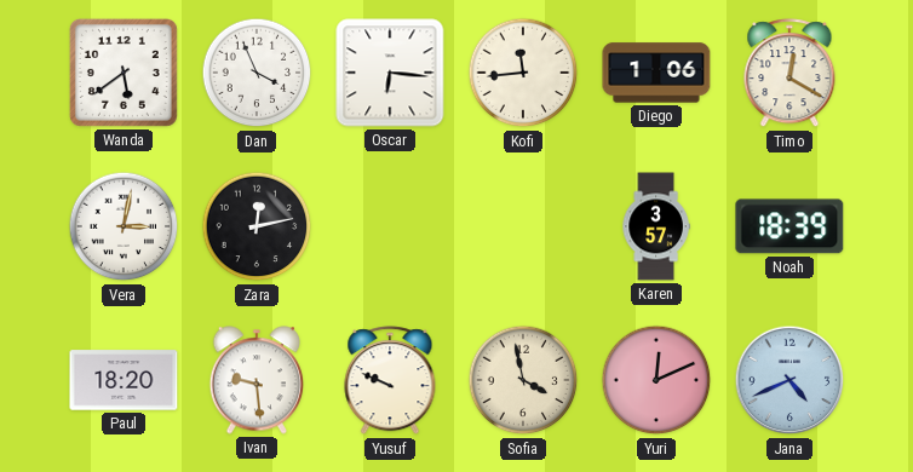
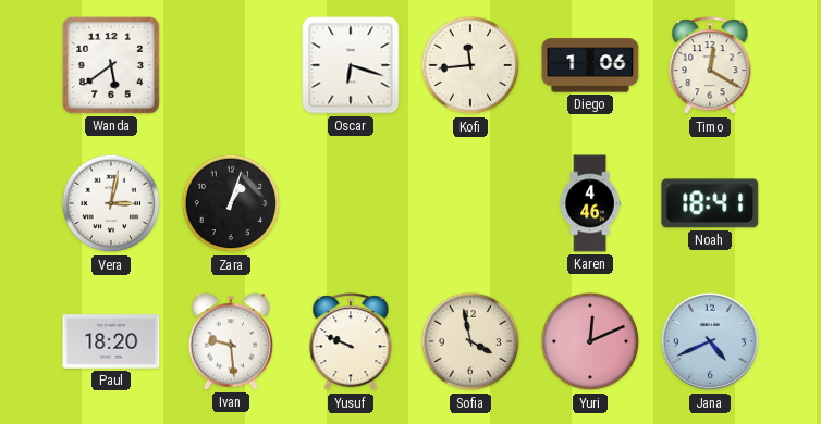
Dan: 3:56 -> none
Oscar: 6:16 -> 6:18
Zara: 12:13 -> 1:03
Karen: 3:57 -> 4:46
Noah: 18:39 -> 18:41
